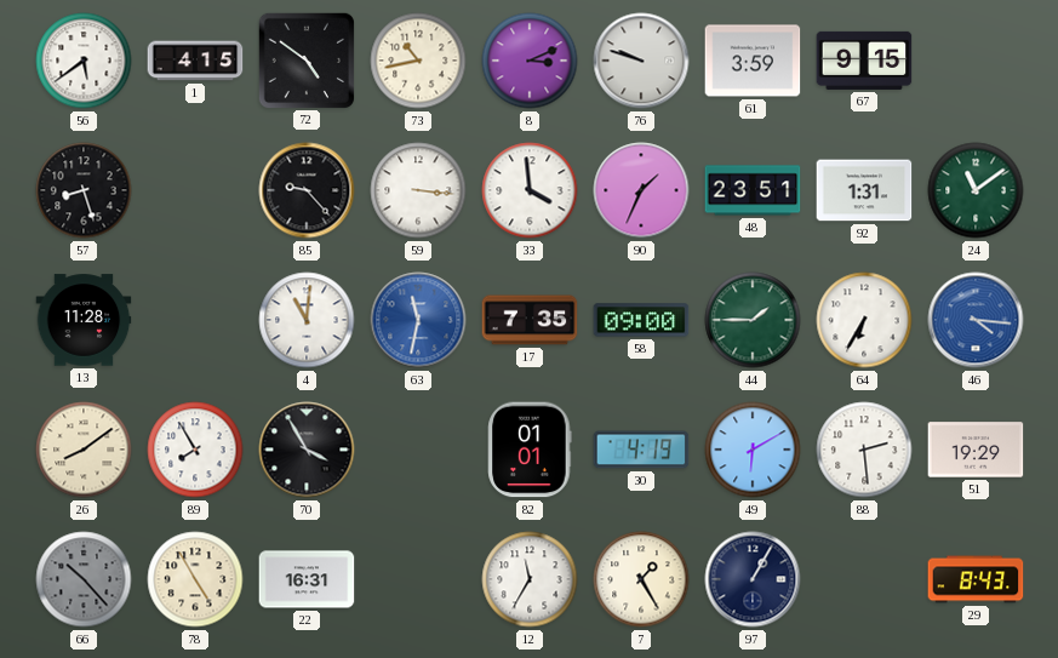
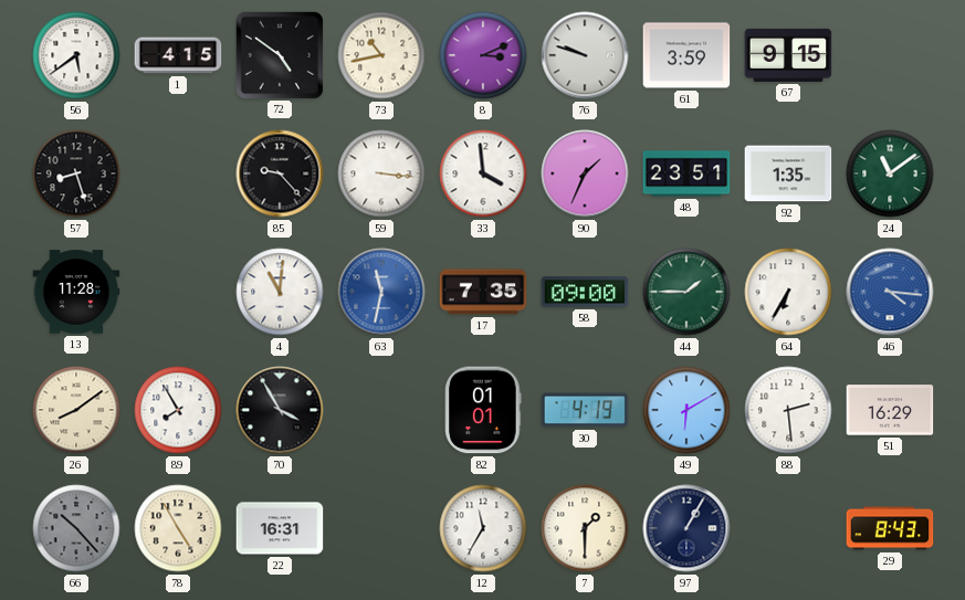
92: 1:31 -> 1:35
51: 19:29 -> 16:29
7: 1:25 -> 1:30
